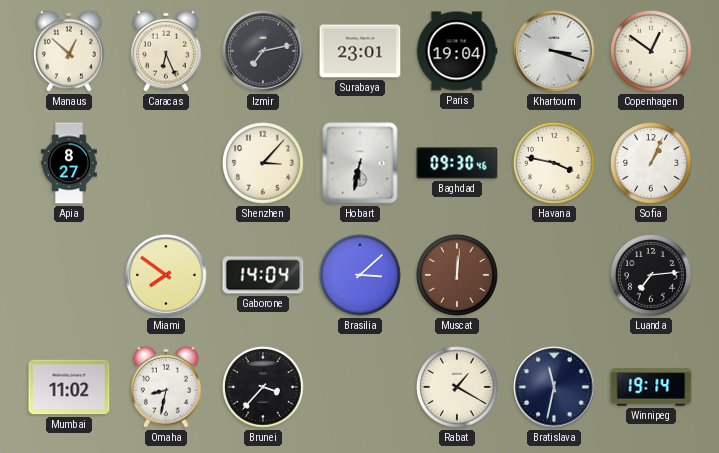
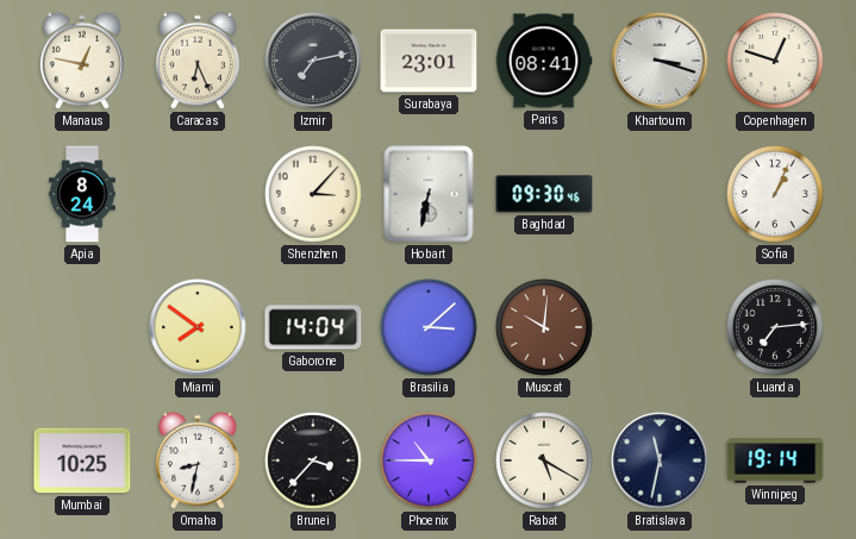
Manaus: 12:52 -> 12:47
Paris: 19:04 -> 08:41
Copenhagen: 12:51 -> 12:48
Apia: 8:27 -> 8:24
Havana: 3:47 -> none
Muscat: 12:01 -> 10:01
Mumbai: 11:02 -> 10:25
Phoenix: none -> 10:45
Rabat: 1:20 -> 5:20
